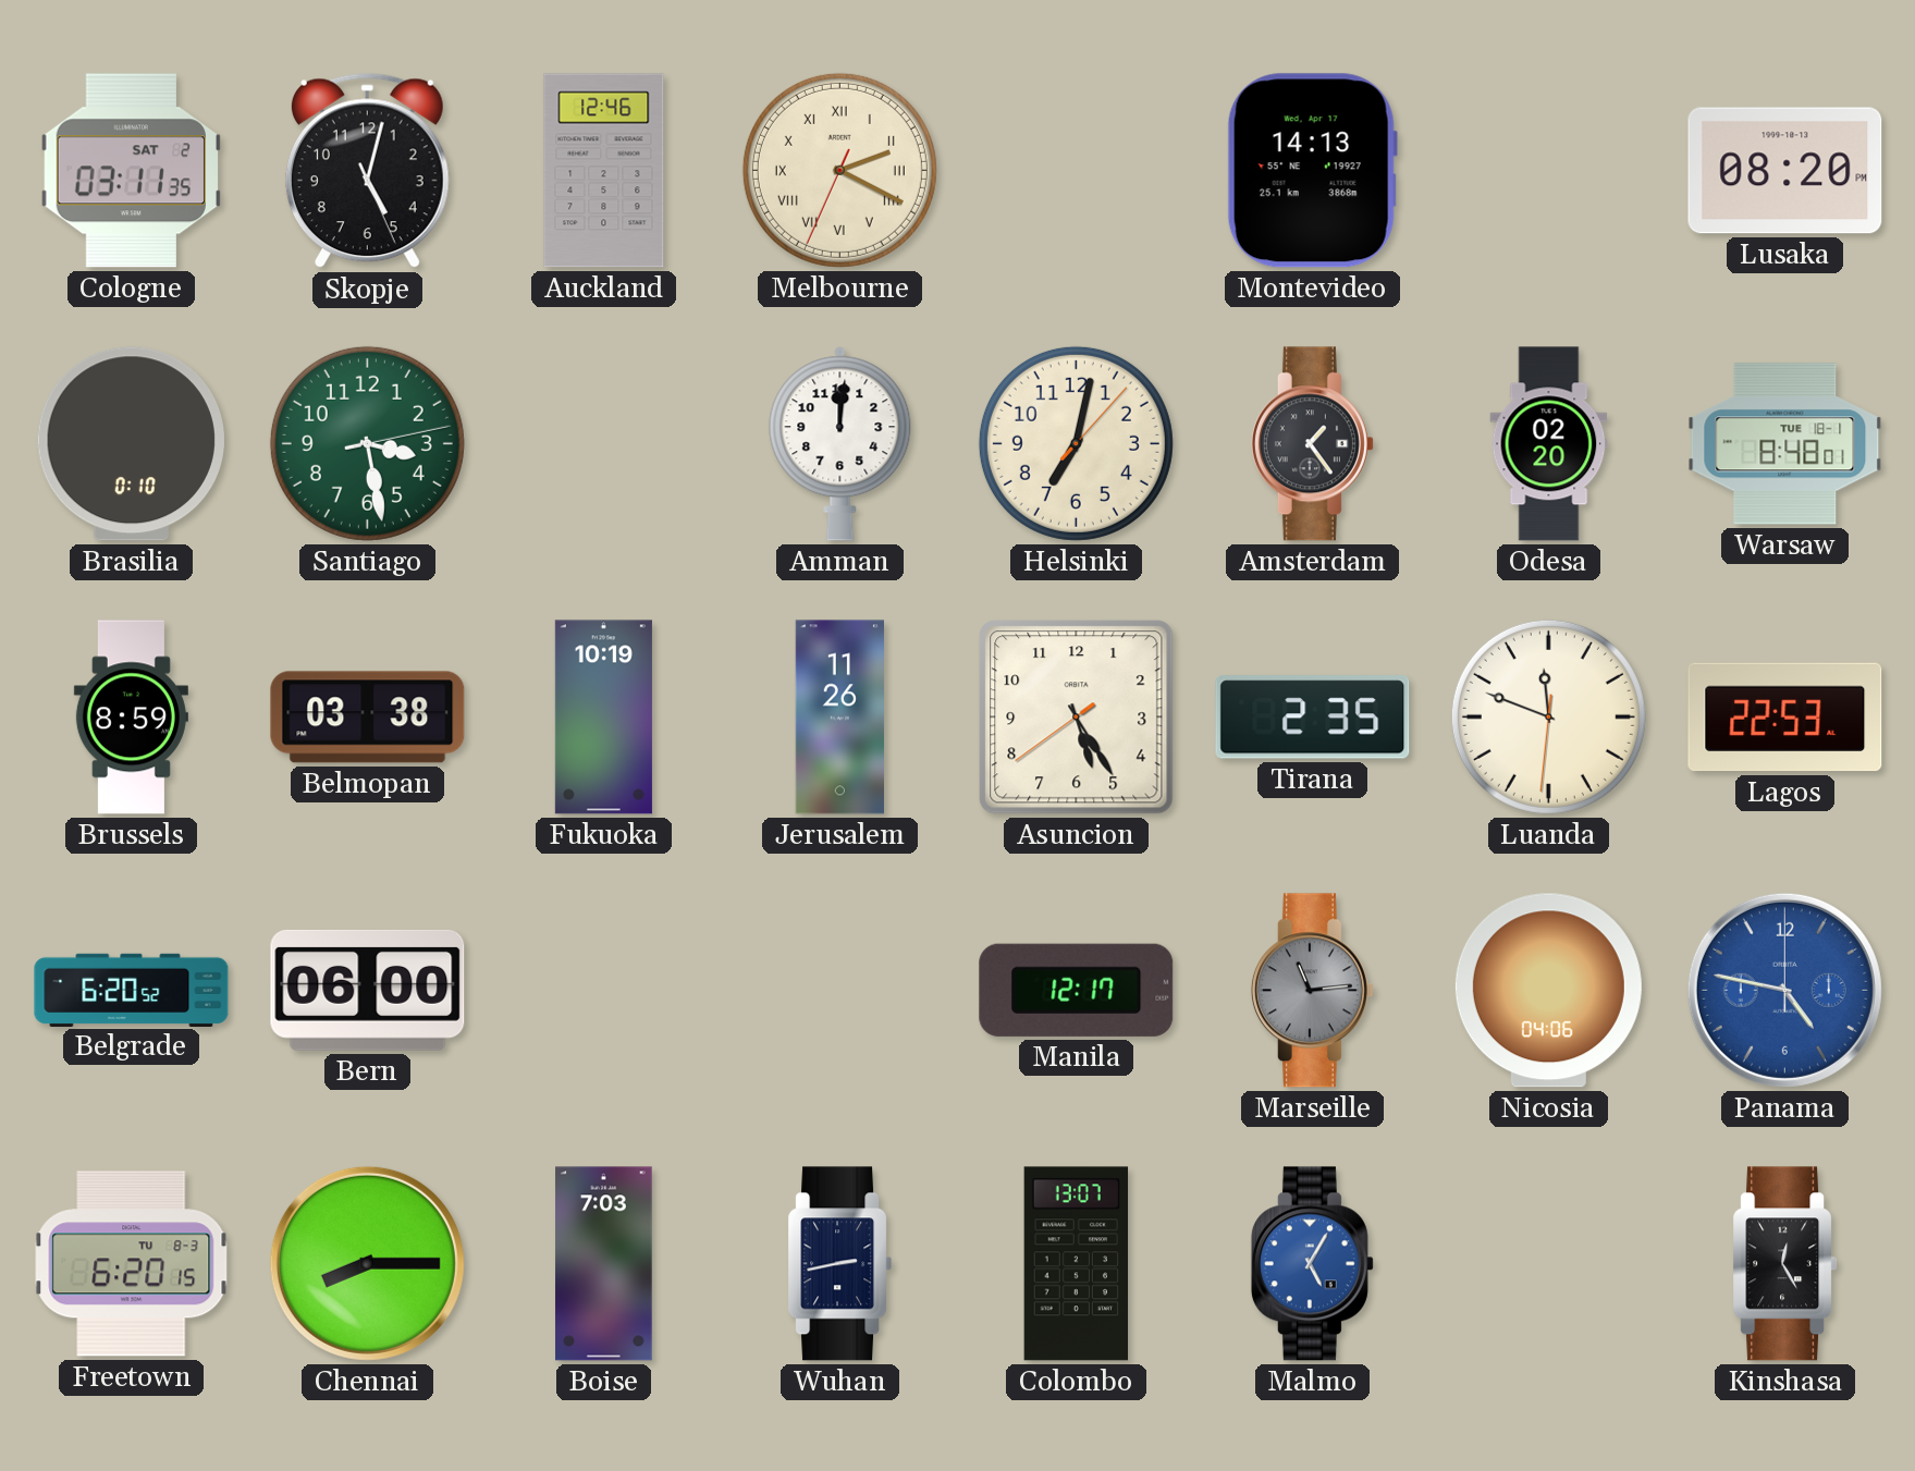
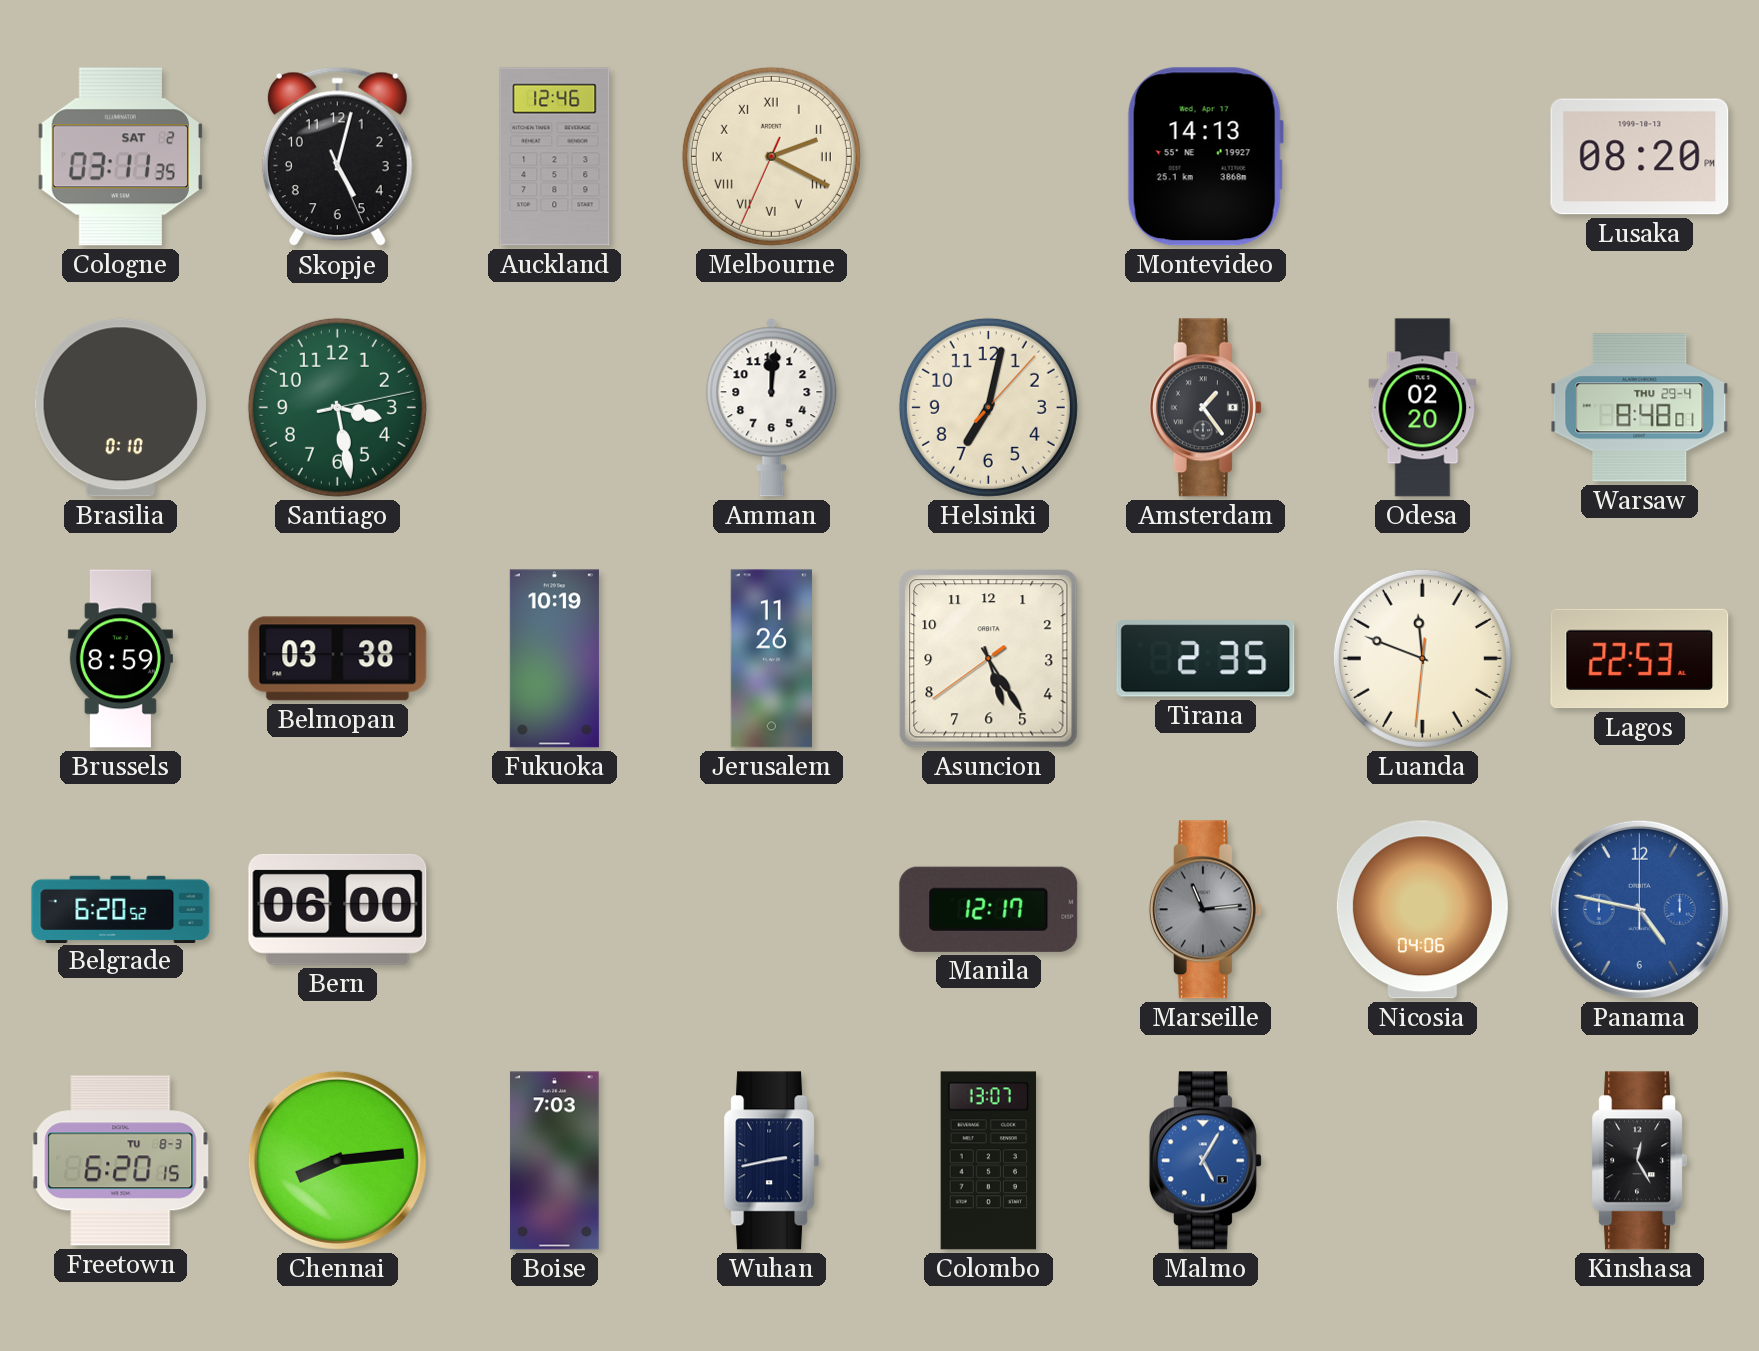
Warsaw date: TUE 18-1 -> THU 29-4
Chennai: 8:15 -> 8:14
